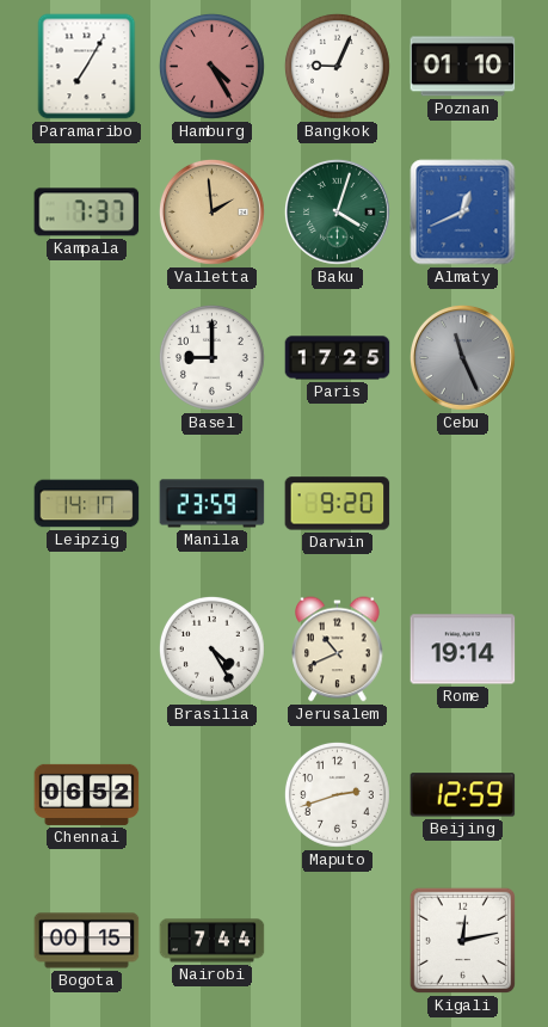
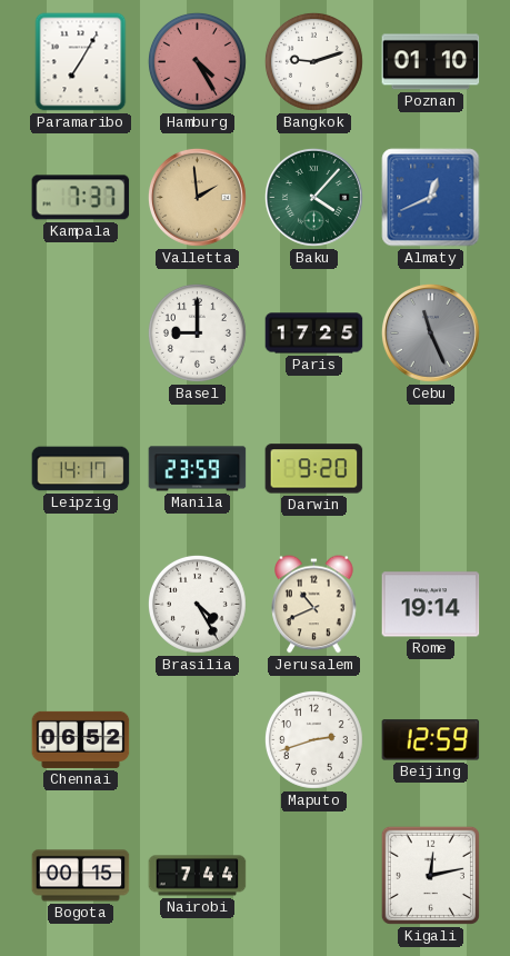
Bangkok: 9:04 -> 9:12
Baku: 4:03 -> 4:07
